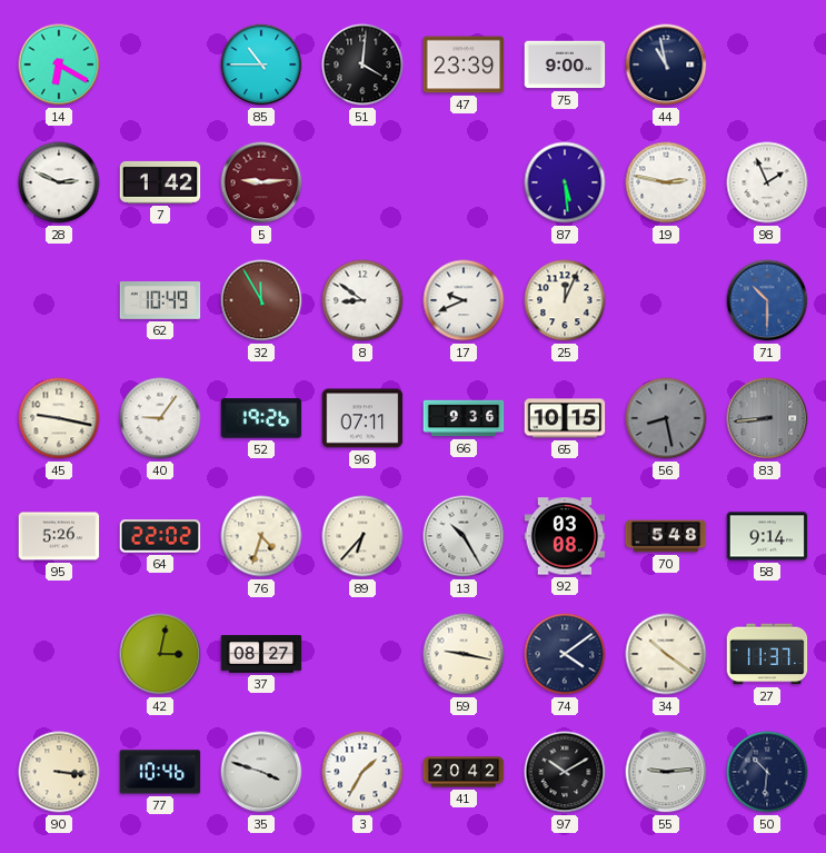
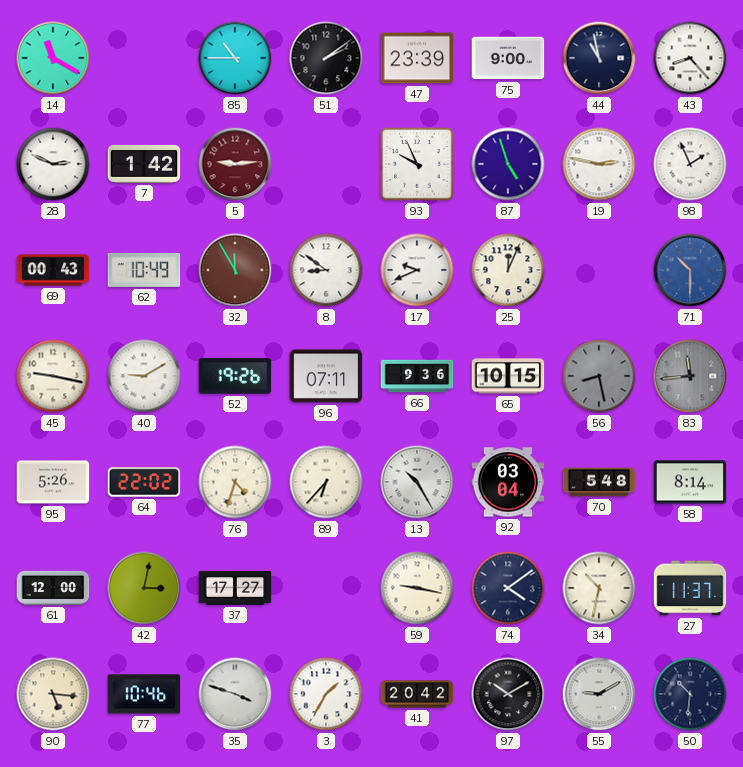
14: 6:20 -> 11:20
51: 4:01 -> 2:09
43: none -> 8:23
93: none -> 9:56
87: 5:29 -> 4:57
69: none -> 00:43
40: 9:06 -> 9:10
83: 8:44 -> 11:44
92: 03:08 -> 03:04
58: 9:14 -> 8:14
61: none -> 12:00
37: 08:27 -> 17:27
34: 10:21 -> 10:32
90: 3:16 -> 5:16
55: 9:14 -> 9:10
